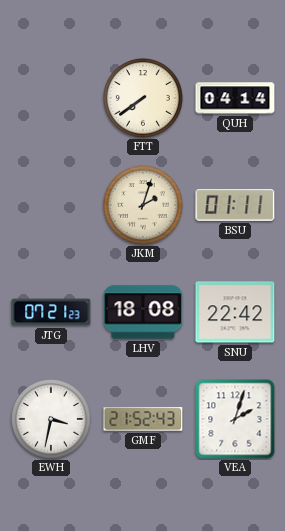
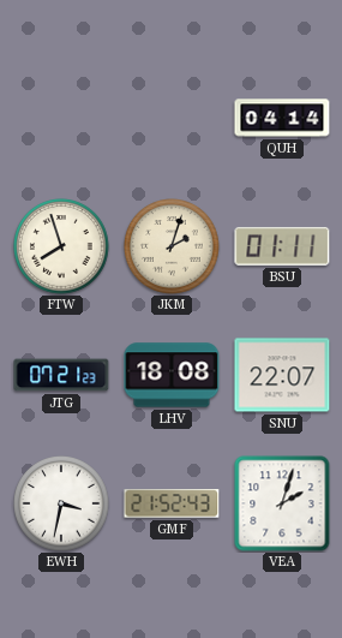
FTT: 7:39 -> none
FTW: none -> 7:57
SNU: 22:42 -> 22:07
